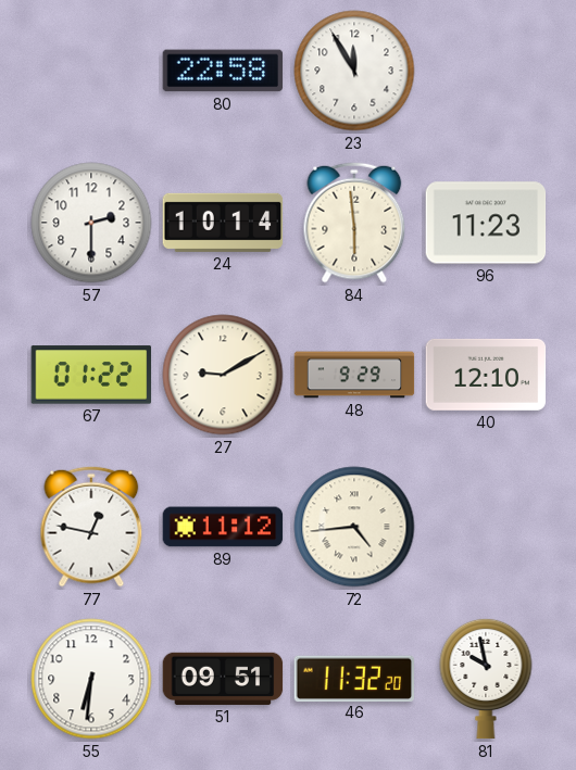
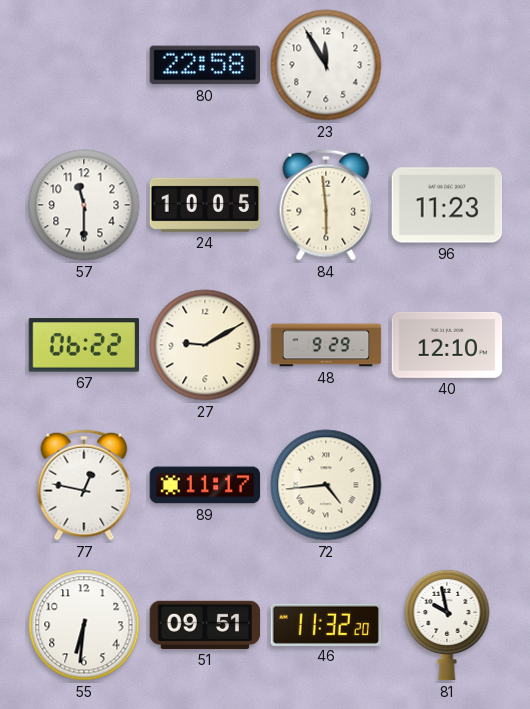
57: 2:30 -> 11:30
24: 10:14 -> 10:05
67: 01:22 -> 06:22
89: 11:12 -> 11:17
